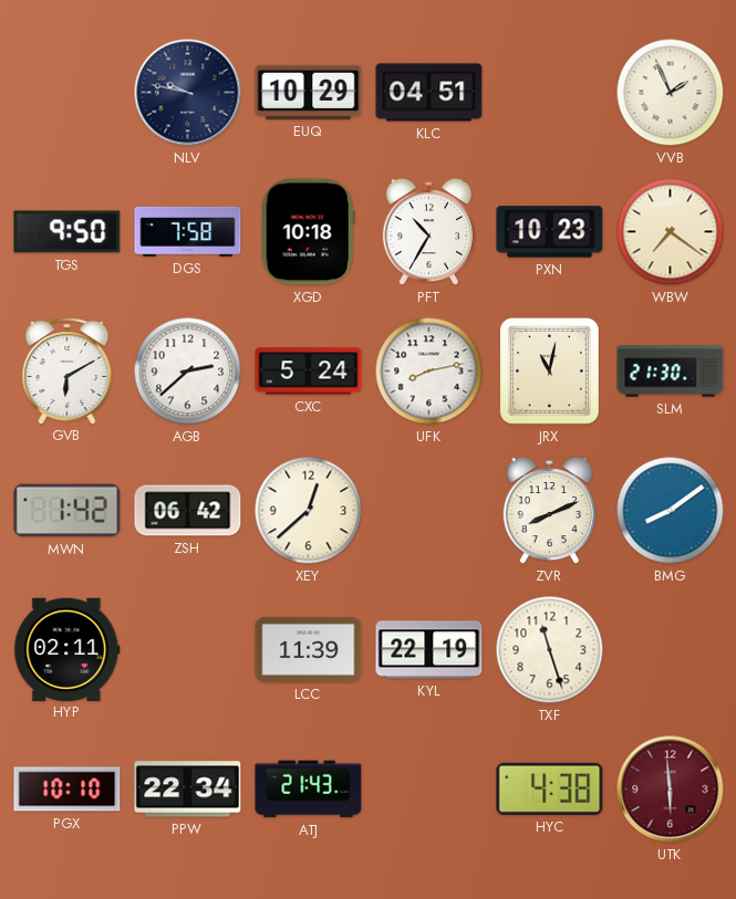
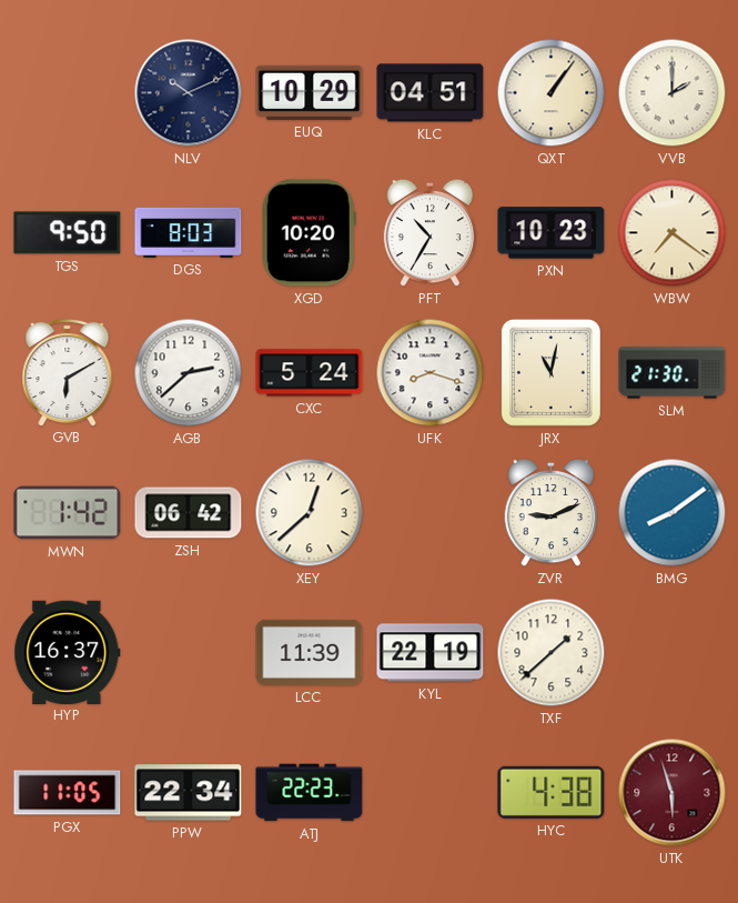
NLV: 9:47 -> 10:11
QXT: none -> 1:06
VVB: 1:56 -> 2:00
DGS: 7:58 -> 8:03
XGD: 10:18 -> 10:20
UFK: 8:13 -> 8:18
ZVR: 8:11 -> 9:11
HYP: 02:11 -> 16:37
TXF: 11:27 -> 1:38
PGX: 10:10 -> 11:05
ATJ: 21:43 -> 22:23
UTK: 5:59 -> 5:57
